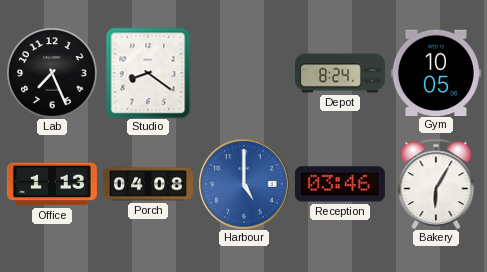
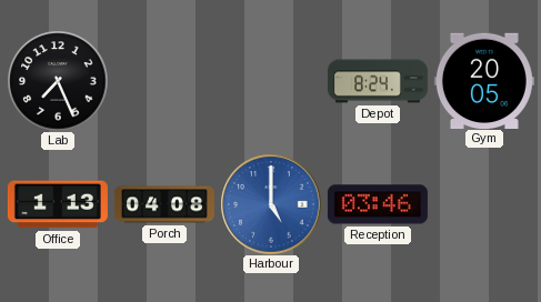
Studio: 8:21 -> none
Gym: 10:05 -> 20:05
Bakery: 6:05 -> none
